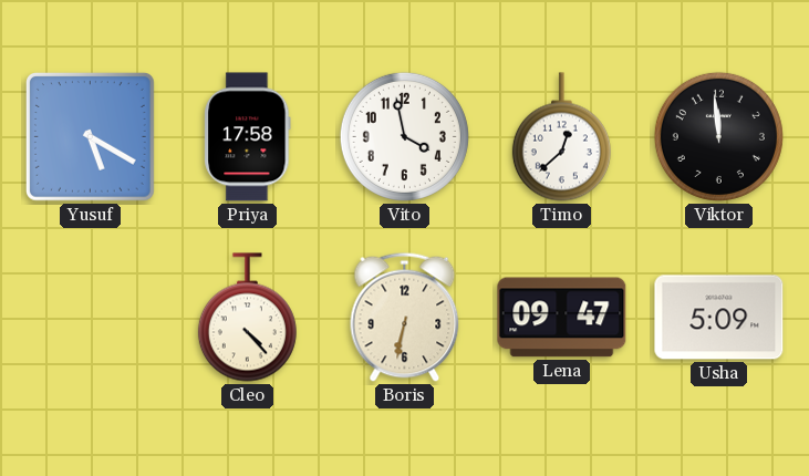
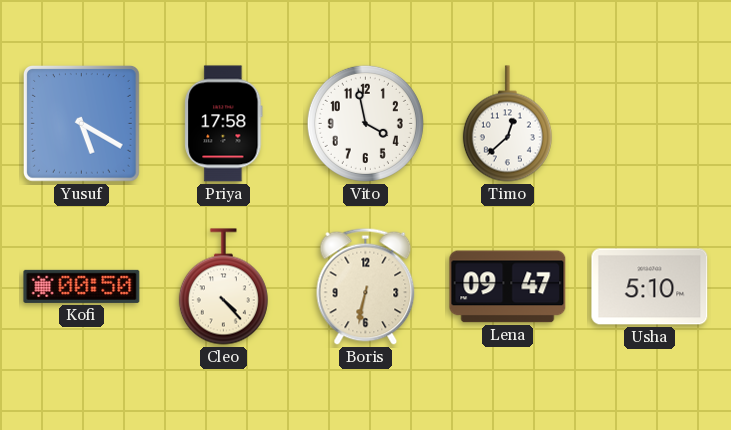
Viktor: 11:59 -> none
Kofi: none -> 00:50
Usha: 5:09 -> 5:10
